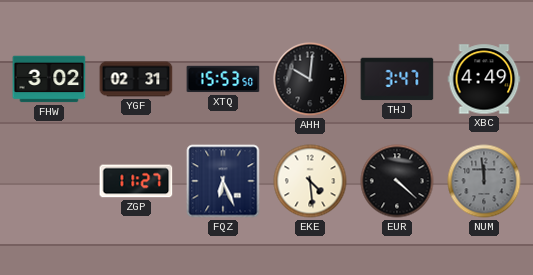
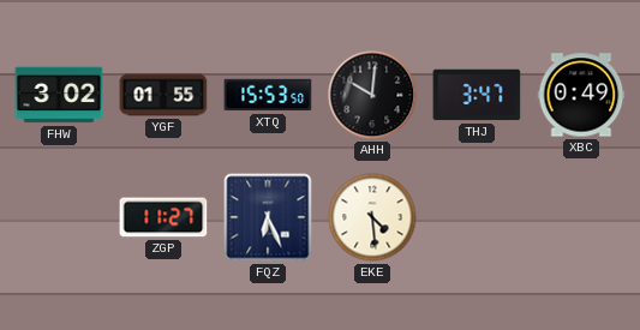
YGF: 02:31 -> 01:55
XBC: 4:49 -> 0:49
EUR: 4:22 -> none
NUM: 11:59 -> none
